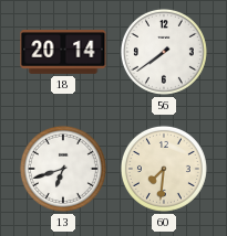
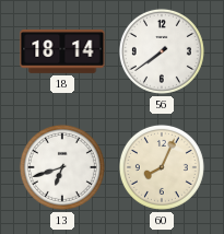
18: 20:14 -> 18:14
60: 7:31 -> 8:04
